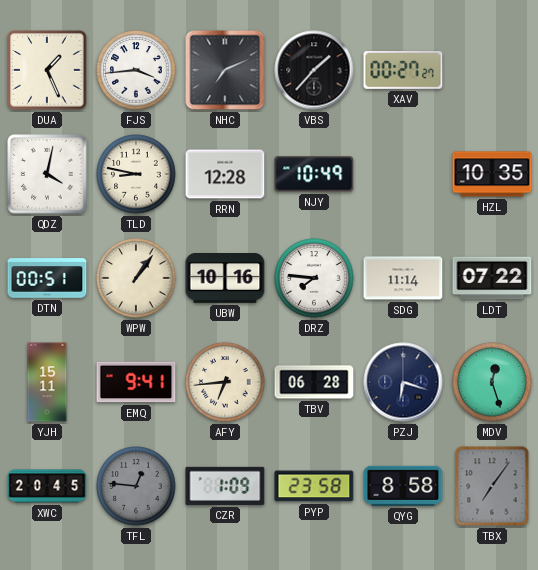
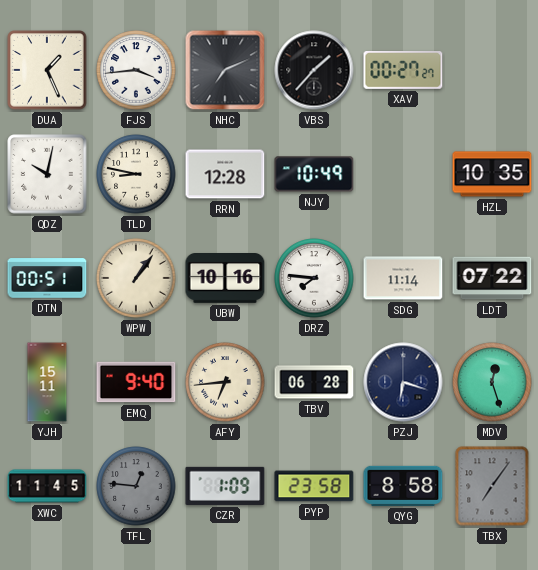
QDZ: 4:02 -> 10:02
EMQ: 9:41 -> 9:40
XWC: 20:45 -> 11:45
